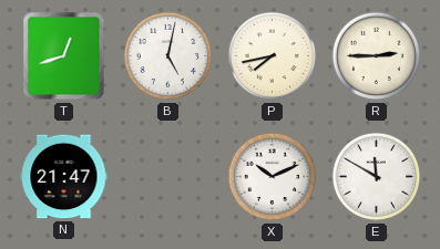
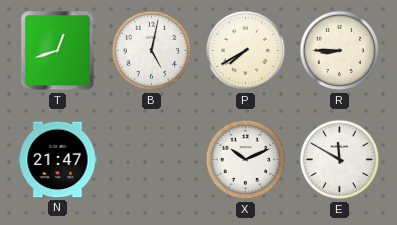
P: 7:43 -> 7:40
R: 2:45 -> 8:45
